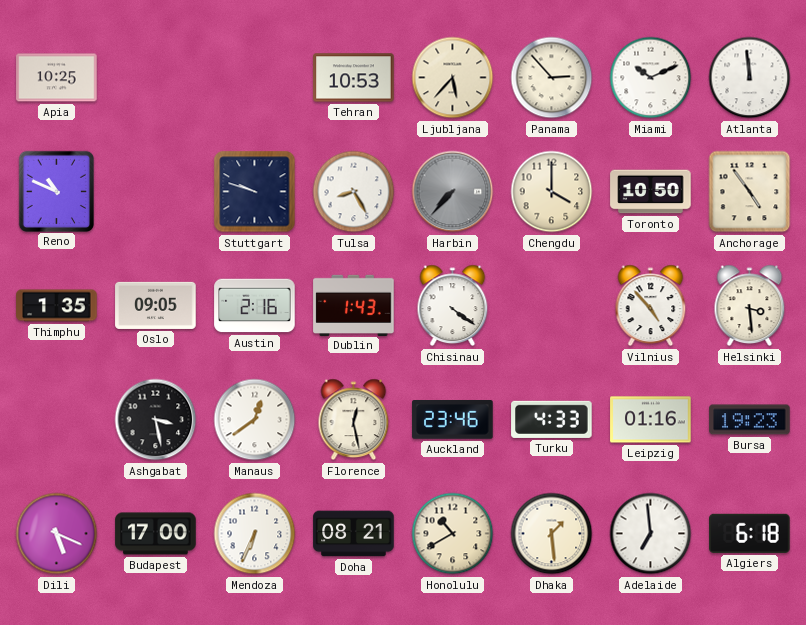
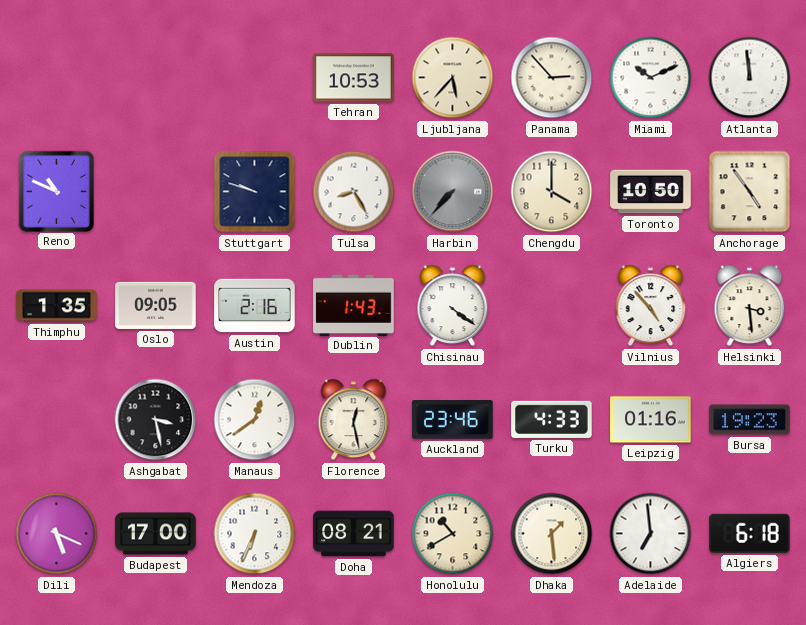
Apia: 10:25 -> none
